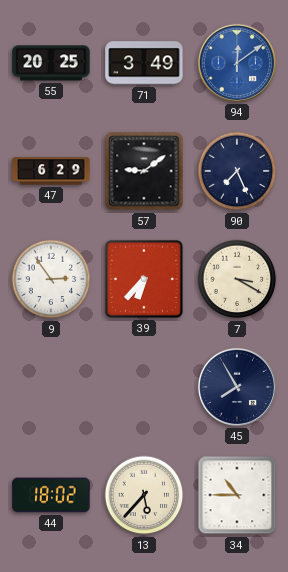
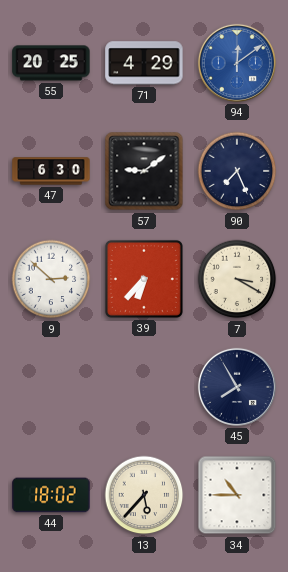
71: 3:49 -> 4:29
47: 6:29 -> 6:30
9: 2:54 -> 2:52
